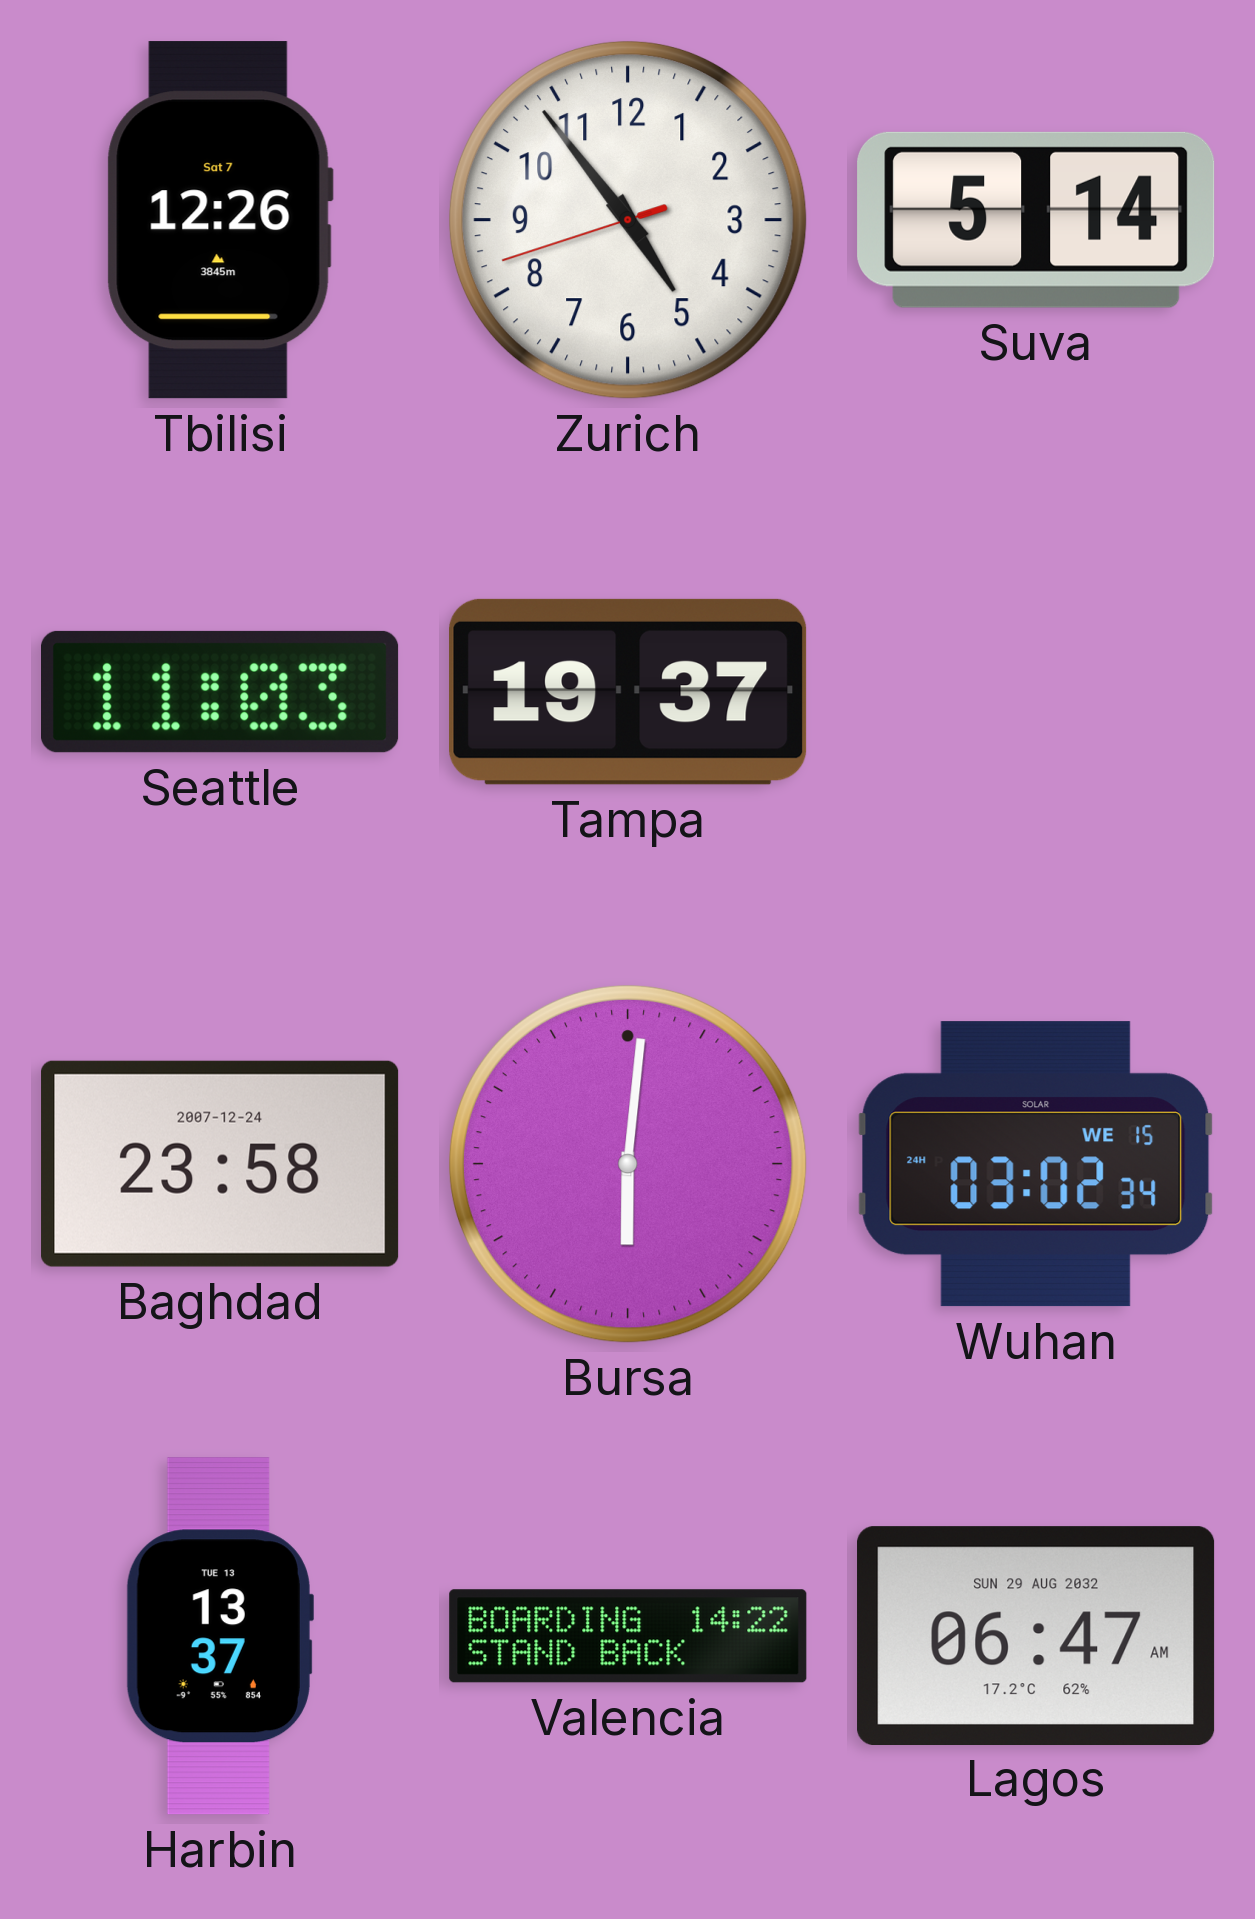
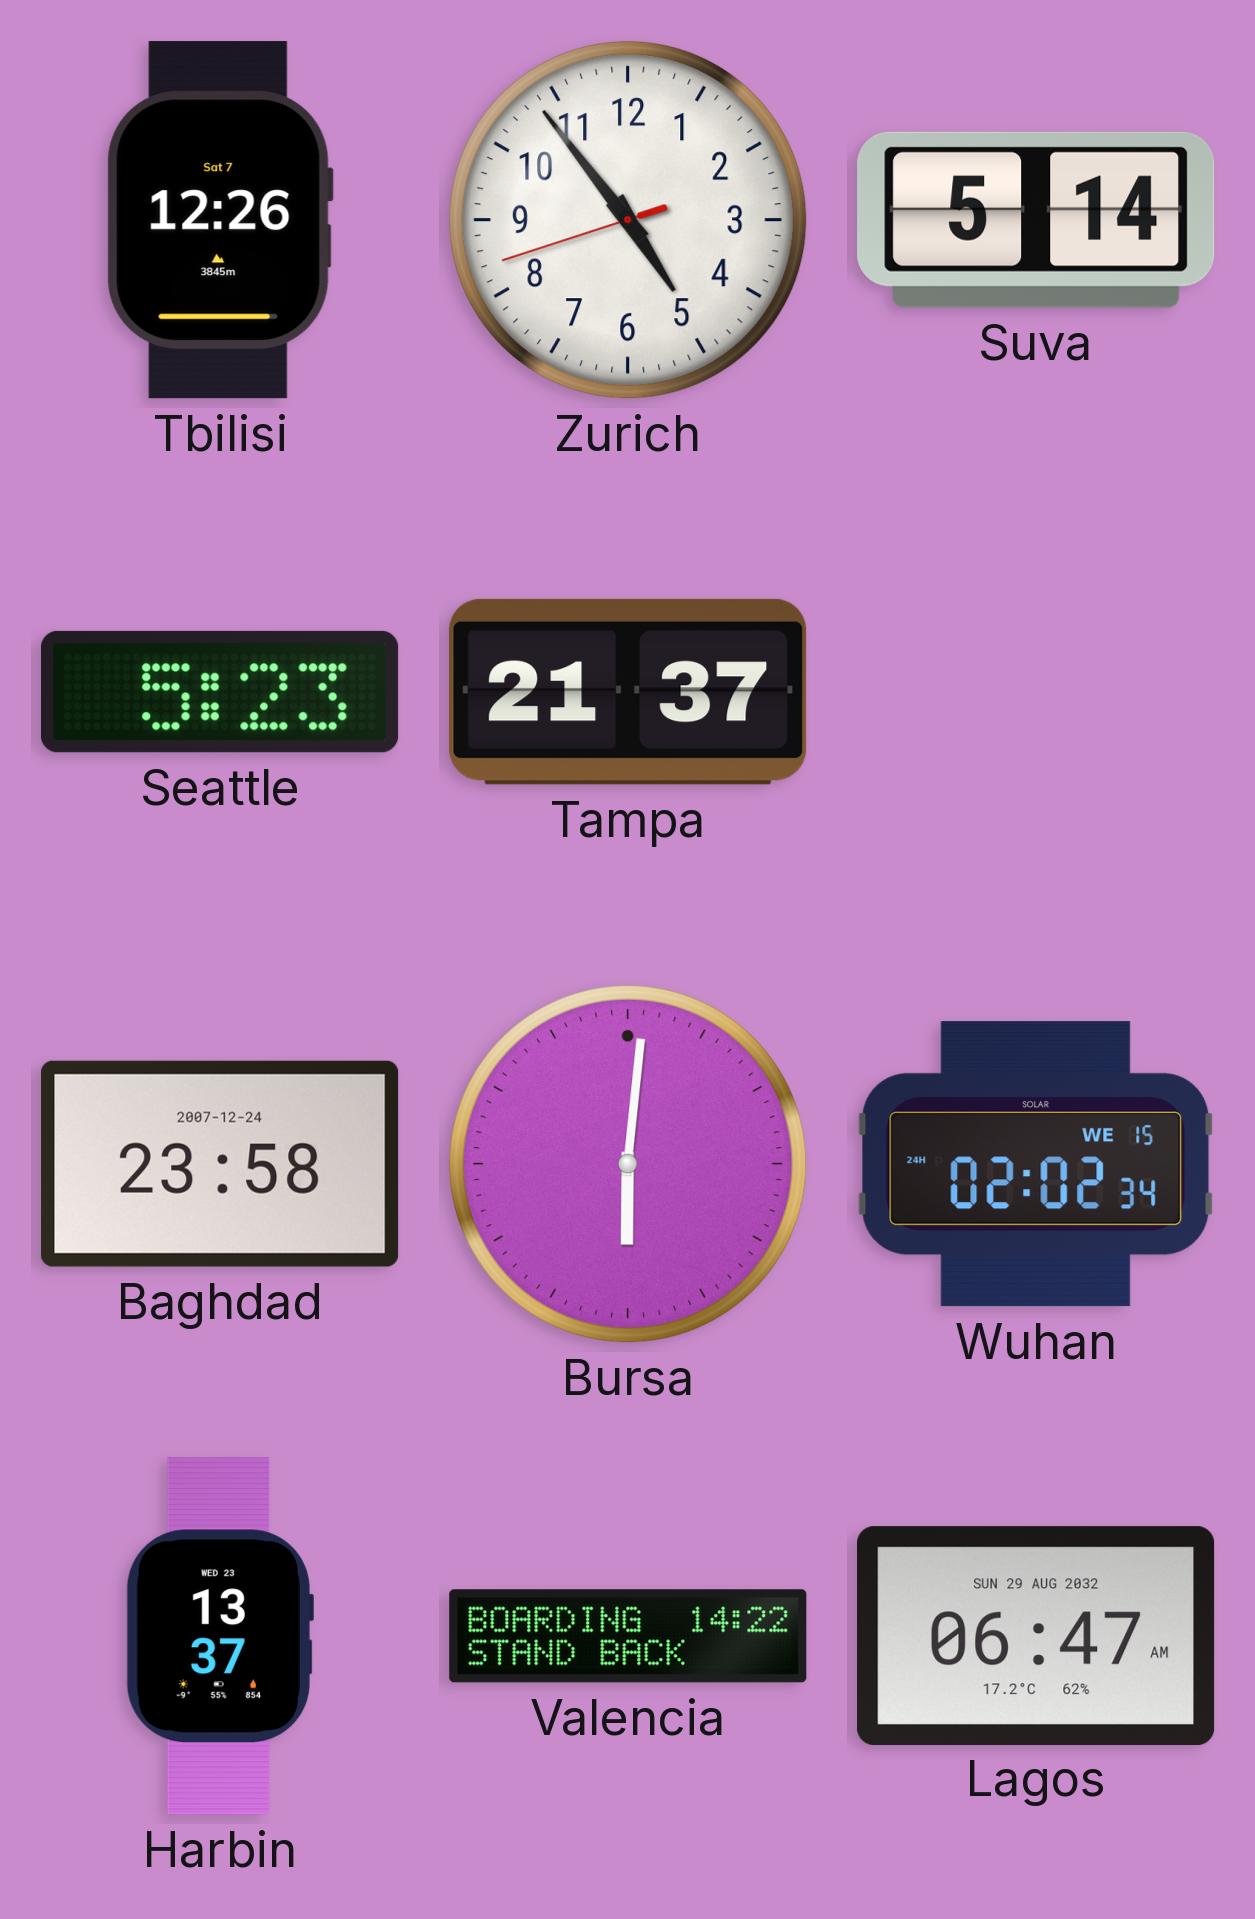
Seattle: 11:03 -> 5:23
Tampa: 19:37 -> 21:37
Wuhan: 03:02 -> 02:02
Harbin date: TUE 13 -> WED 23
